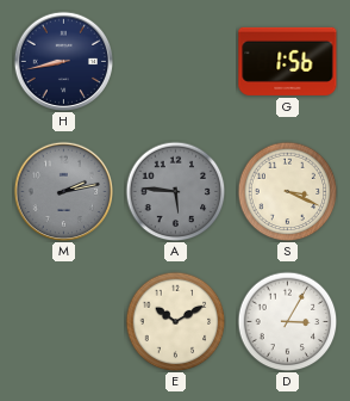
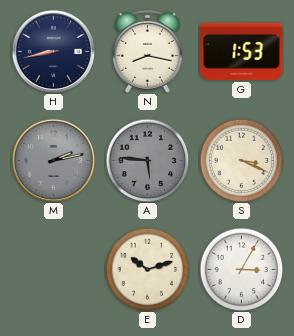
N: none -> 8:17
G: 1:56 -> 1:53
E: 10:10 -> 10:12
